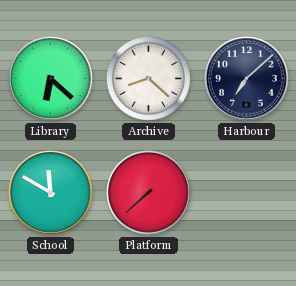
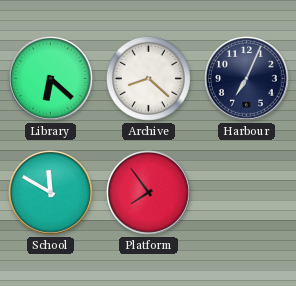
Harbour: 7:08 -> 7:04
Platform: 7:38 -> 7:54
